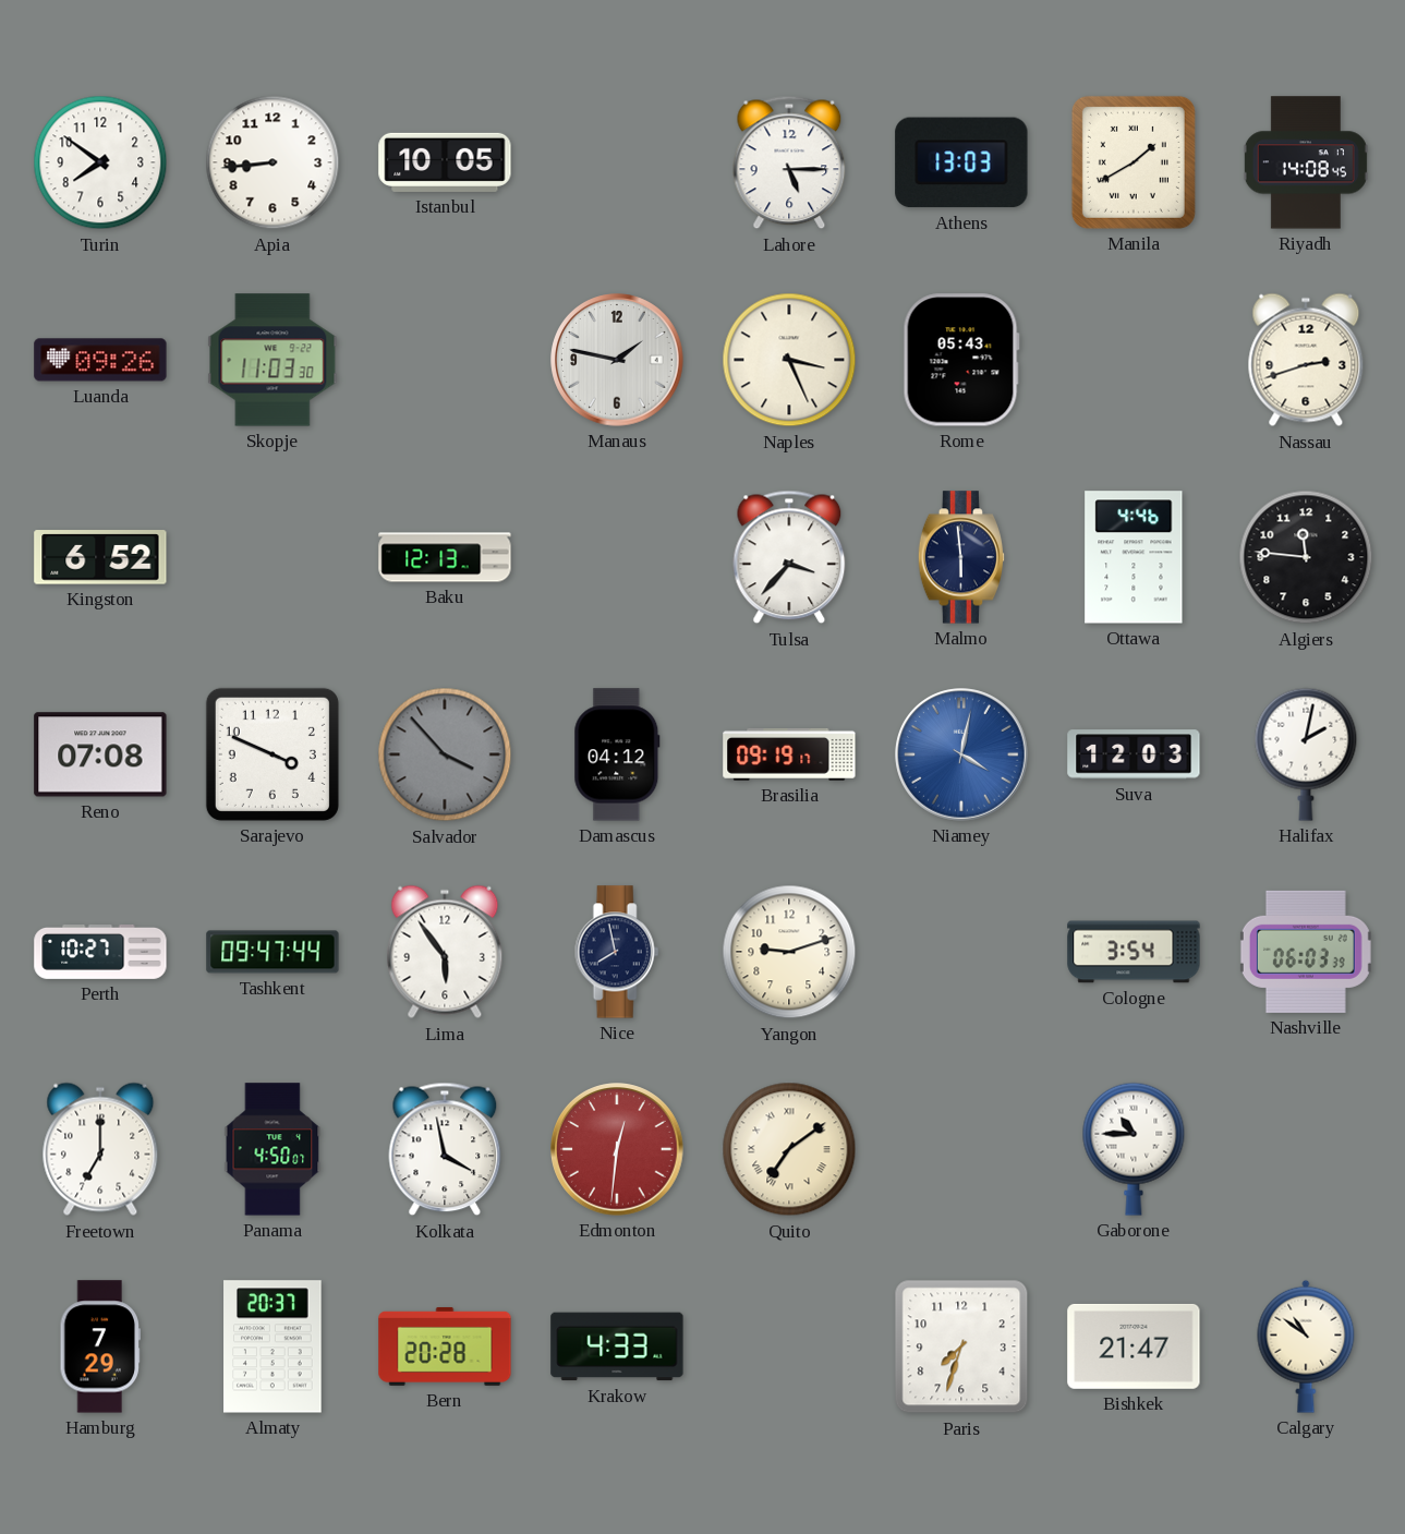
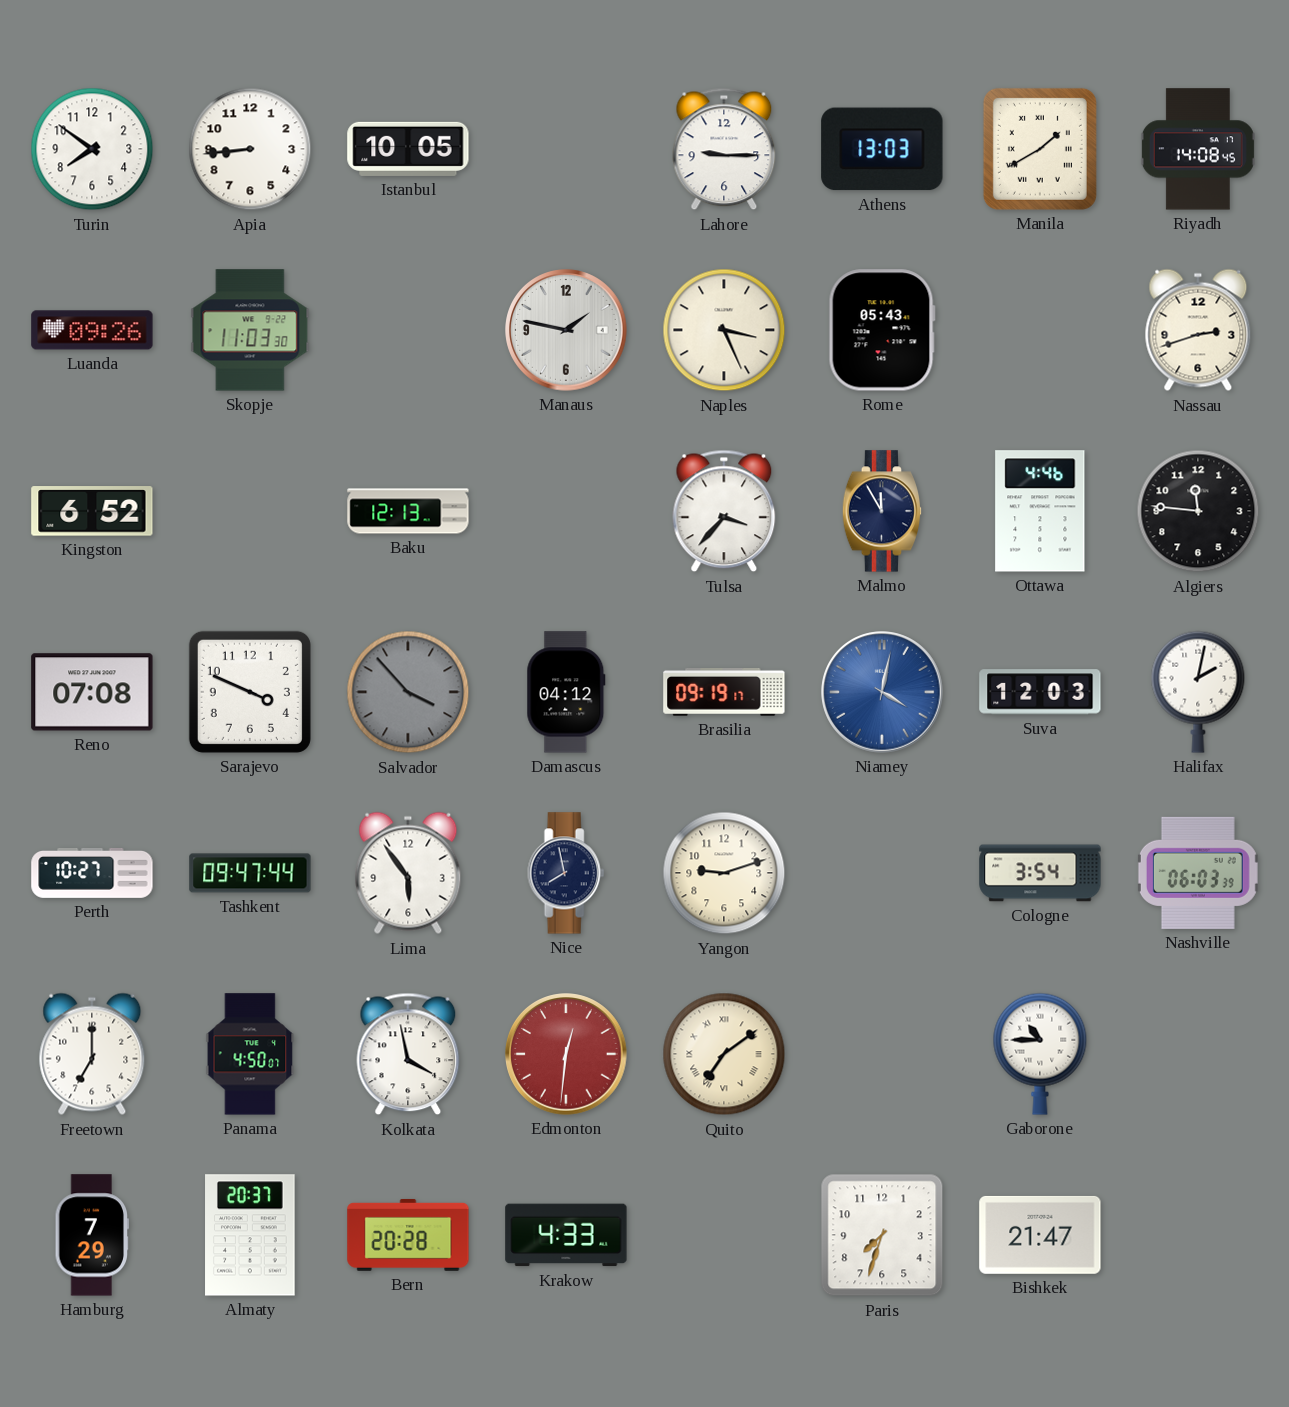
Lahore: 5:15 -> 9:15
Malmo: 5:59 -> 11:55
Calgary: 10:51 -> none
